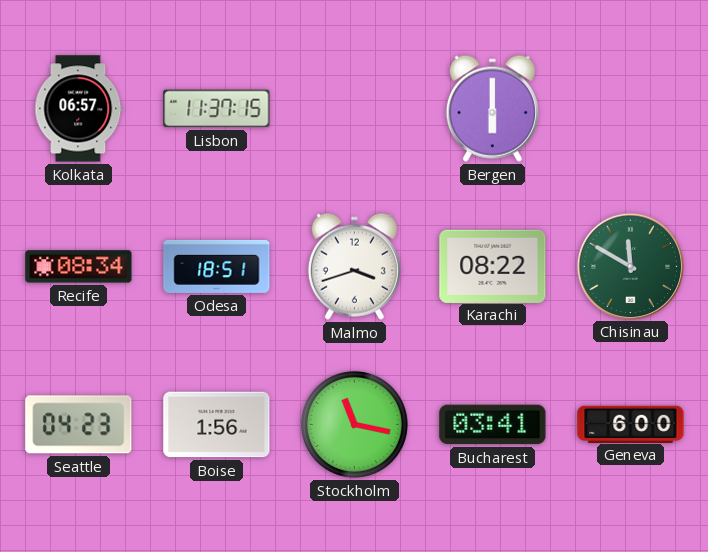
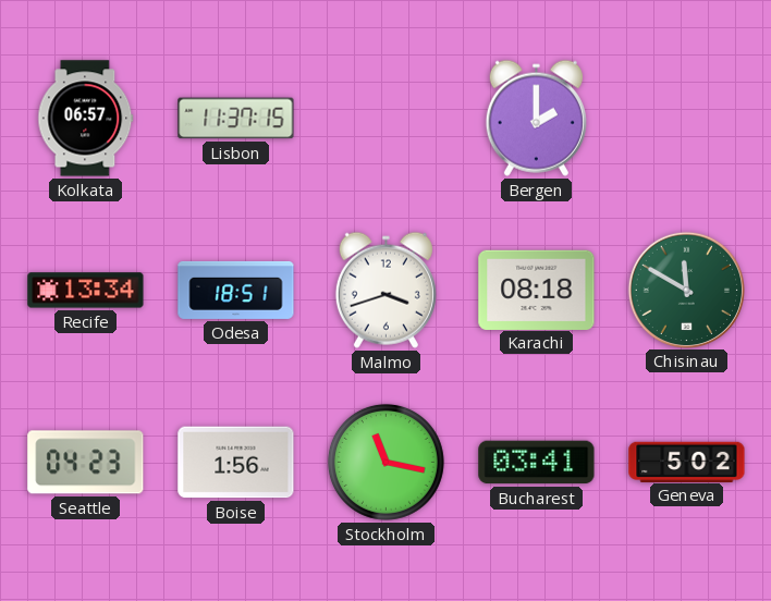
Bergen: 6:00 -> 2:00
Recife: 08:34 -> 13:34
Karachi: 08:22 -> 08:18
Geneva: 6:00 -> 5:02
